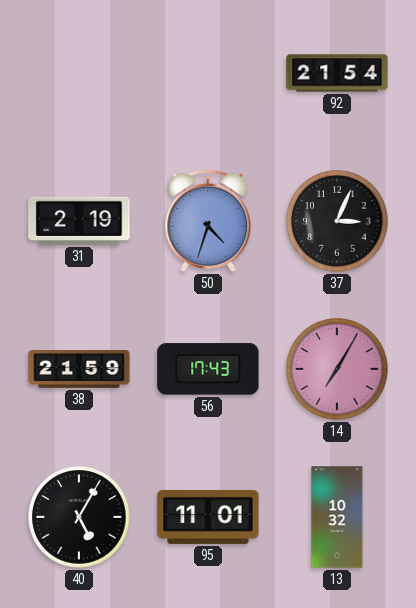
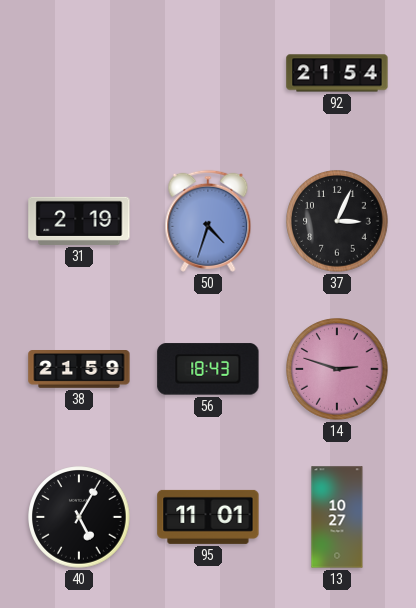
56: 17:43 -> 18:43
14: 7:05 -> 2:48
13: 10:32 -> 10:27
